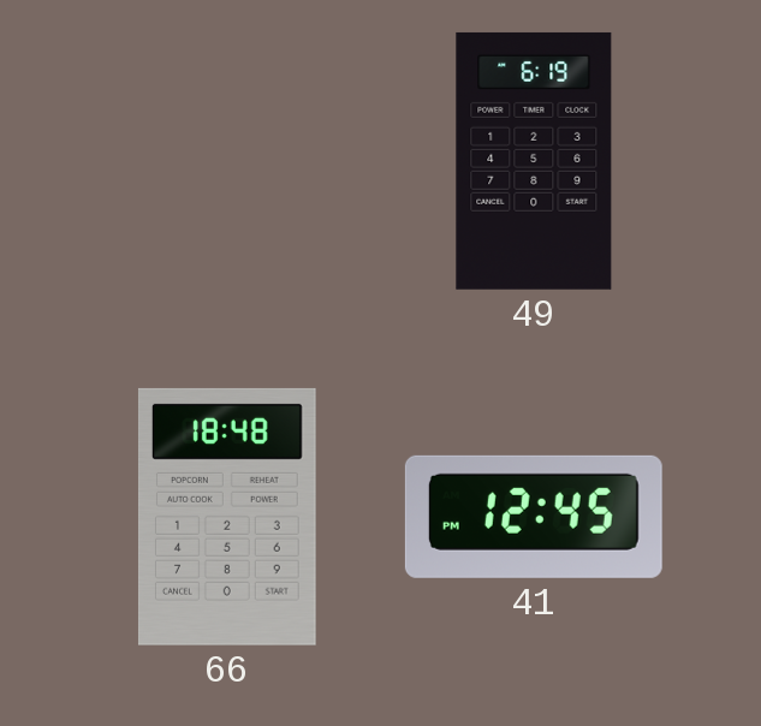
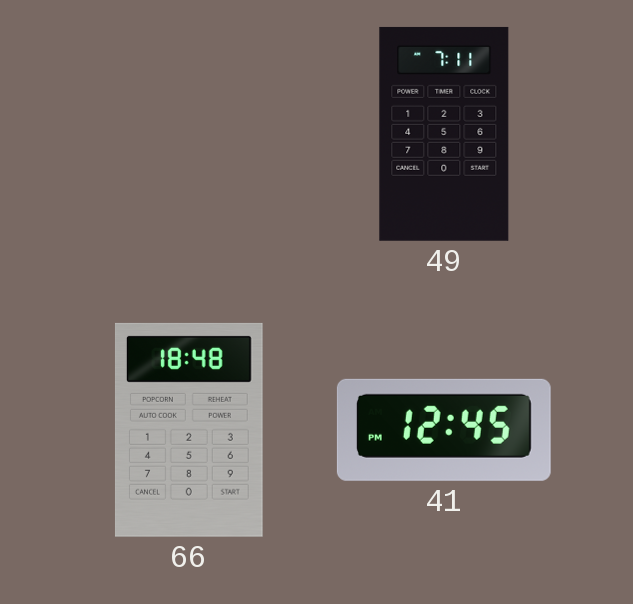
49: 6:19 -> 7:11
